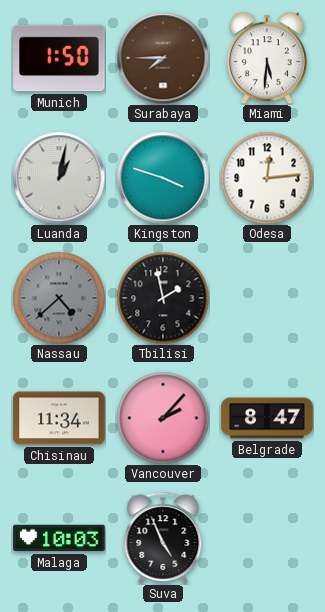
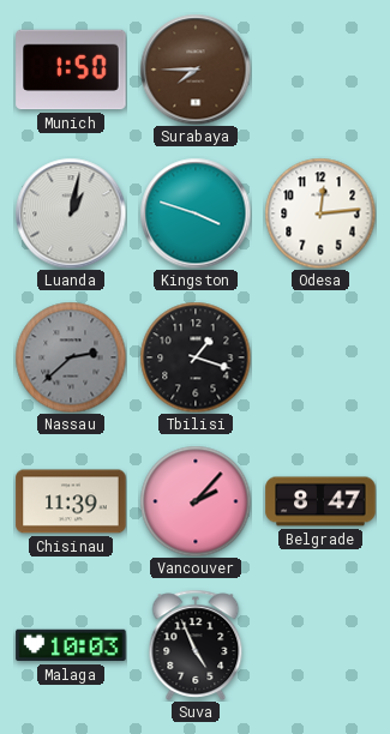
Miami: 5:31 -> none
Nassau: 4:38 -> 2:38
Tbilisi: 1:58 -> 1:18
Chisinau: 11:34 -> 11:39
